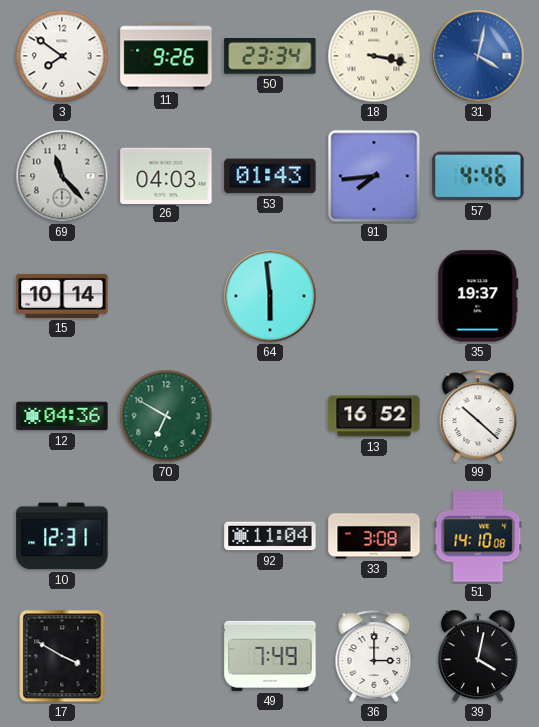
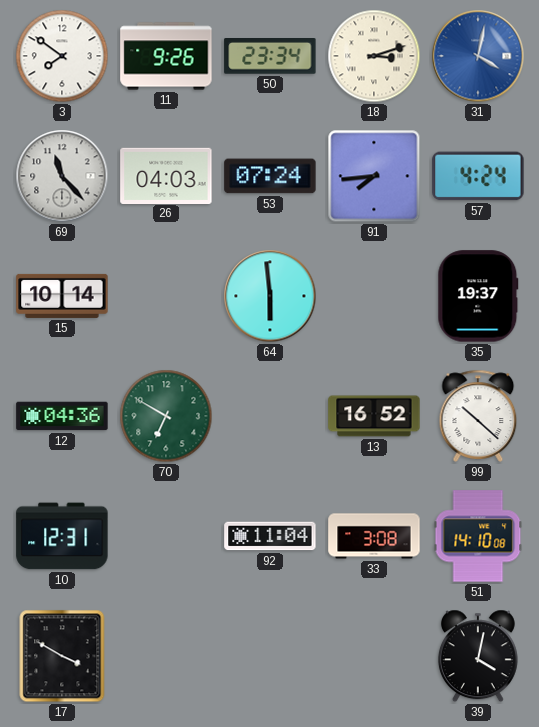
18: 3:17 -> 3:12
53: 01:43 -> 07:24
57: 4:46 -> 4:24
49: 7:49 -> none
36: 3:00 -> none
